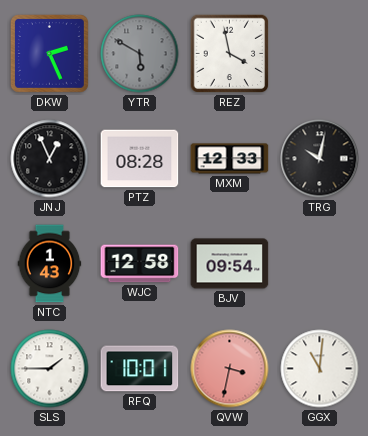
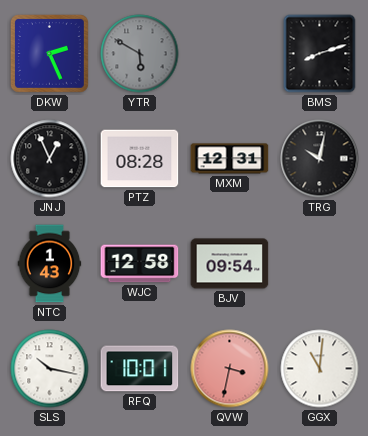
REZ: 3:58 -> none
BMS: none -> 8:12
MXM: 12:33 -> 12:31
SLS: 1:45 -> 10:17
